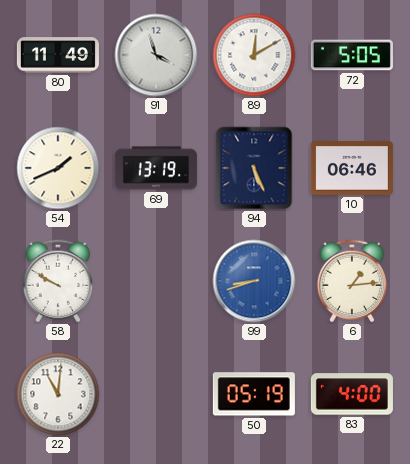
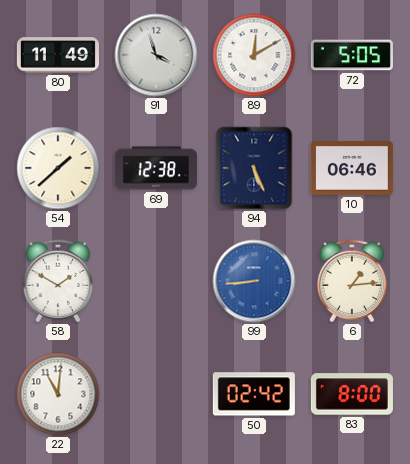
54: 1:41 -> 1:38
69: 13:19 -> 12:38
58: 9:50 -> 1:50
99: 8:42 -> 8:44
50: 05:19 -> 02:42
83: 4:00 -> 8:00
